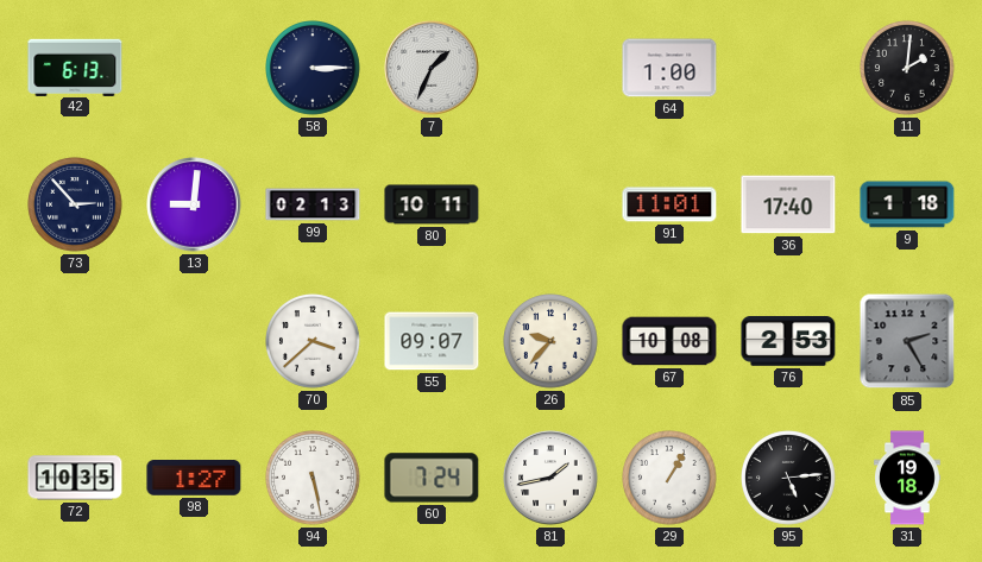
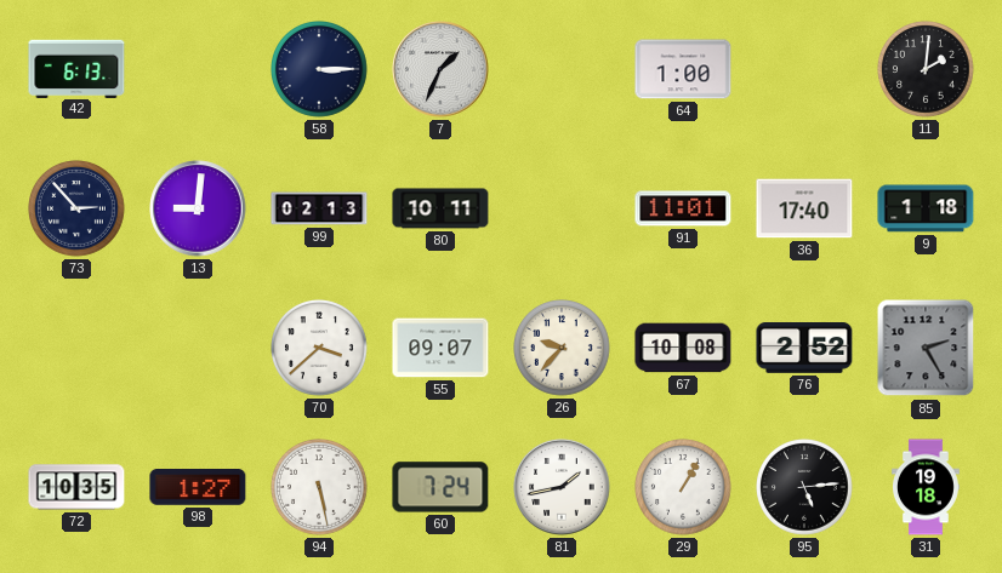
76: 2:53 -> 2:52
